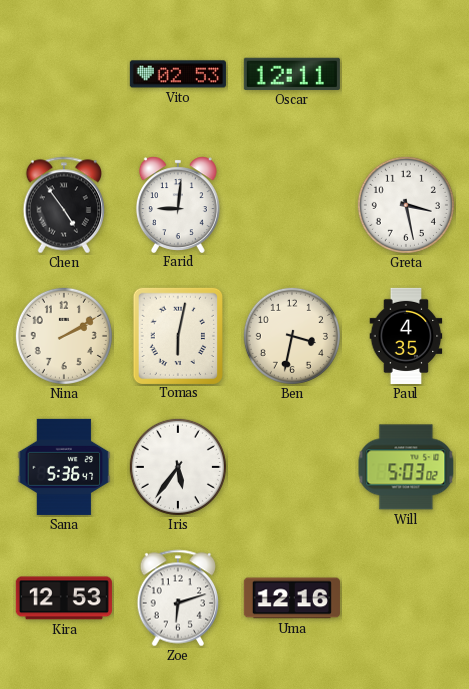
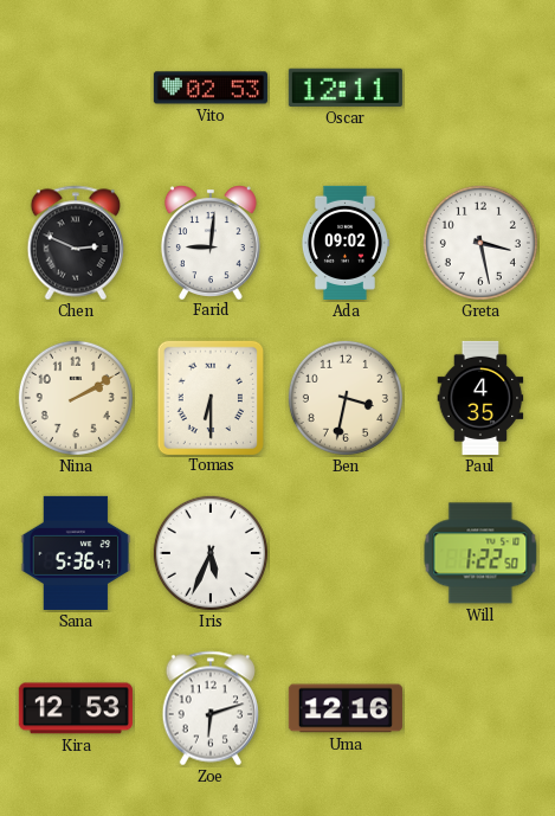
Chen: 4:54 -> 2:49
Ada: none -> 09:02
Tomas: 6:02 -> 6:30
Iris: 5:36 -> 5:34
Will: 5:03 -> 1:22
